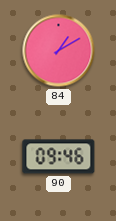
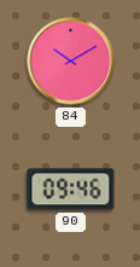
84: 1:10 -> 10:10
